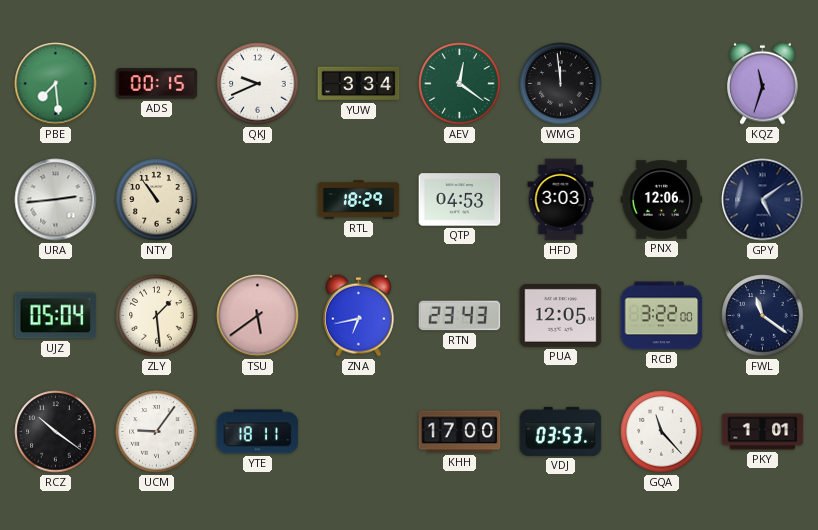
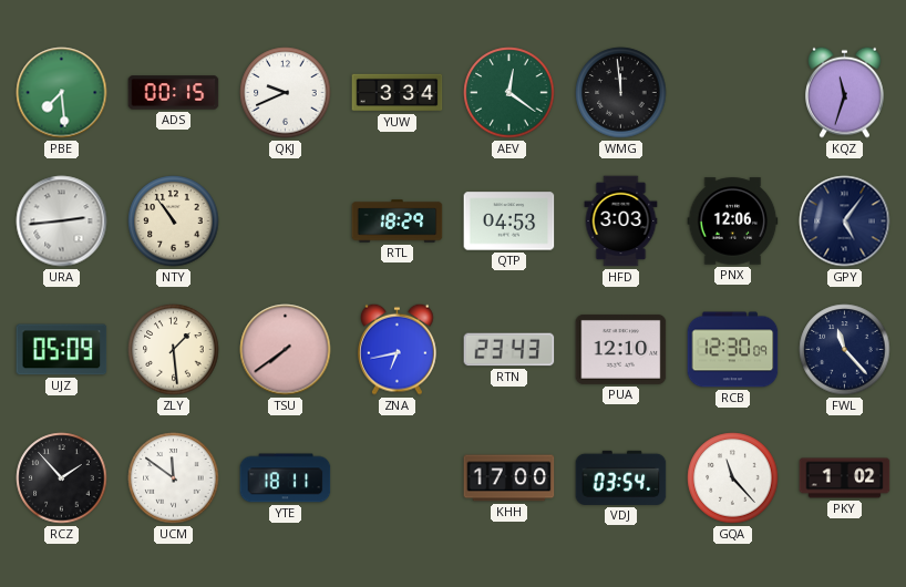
GPY: 5:09 -> 5:06
UJZ: 05:04 -> 05:09
TSU: 5:39 -> 7:39
PUA: 12:05 -> 12:10
RCB: 3:22 -> 12:30
FWL: 11:21 -> 11:23
RCZ: 10:21 -> 1:53
UCM: 9:06 -> 11:51
VDJ: 03:53 -> 03:54
PKY: 1:01 -> 1:02
